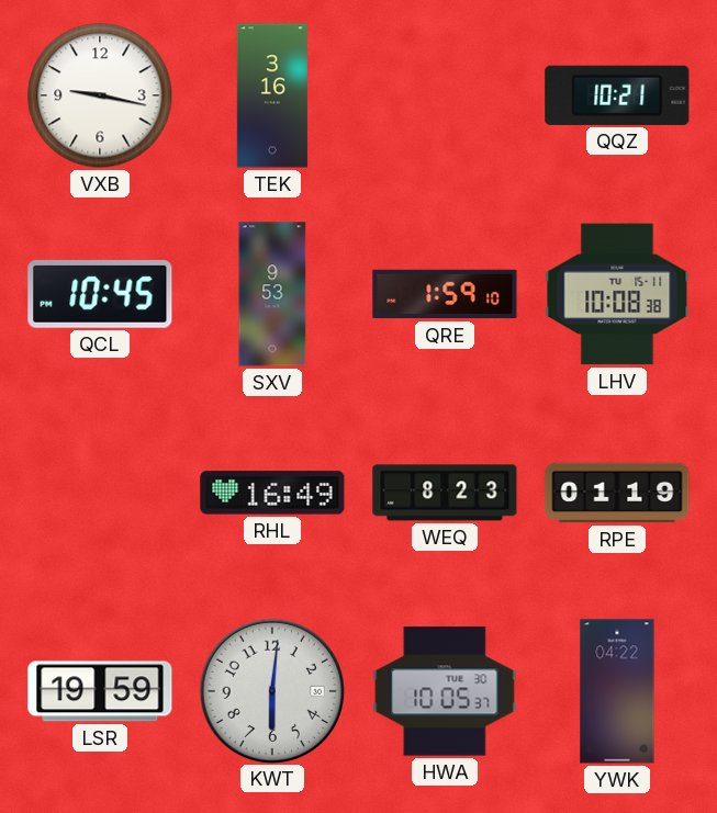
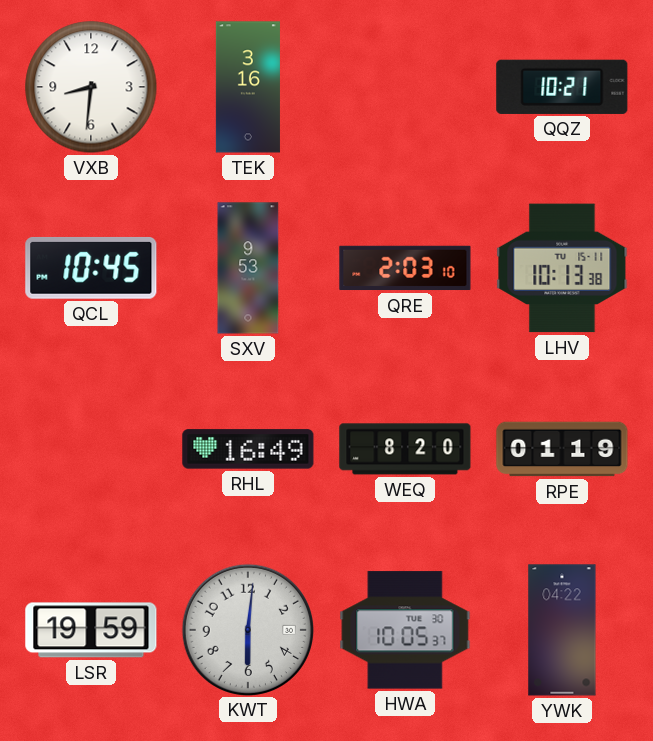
VXB: 9:17 -> 8:31
QRE: 1:59 -> 2:03
LHV: 10:08 -> 10:13
WEQ: 8:23 -> 8:20
